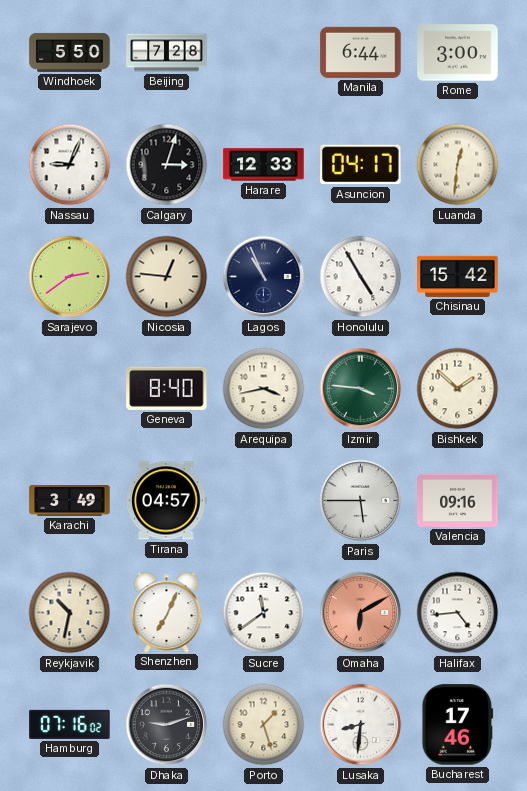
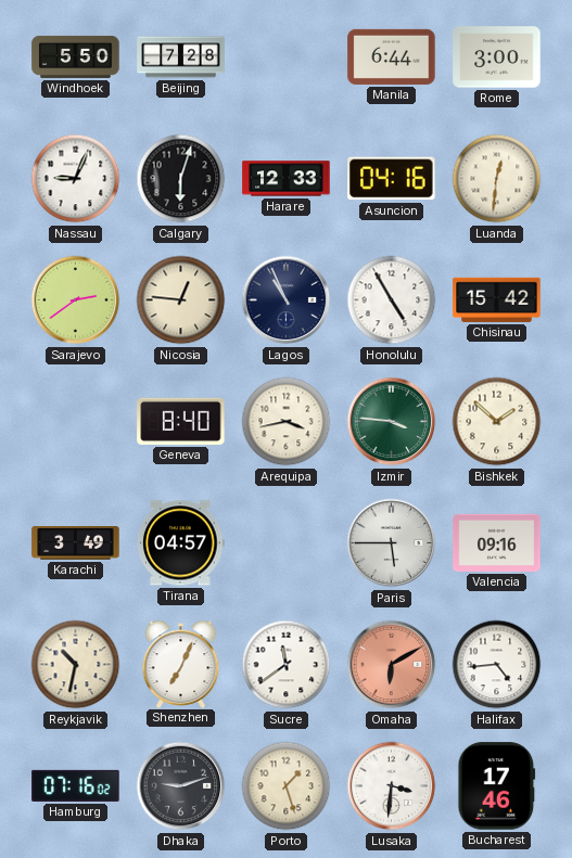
Calgary: 3:03 -> 6:03
Asuncion: 04:17 -> 04:16
Lusaka: 8:31 -> 3:31
